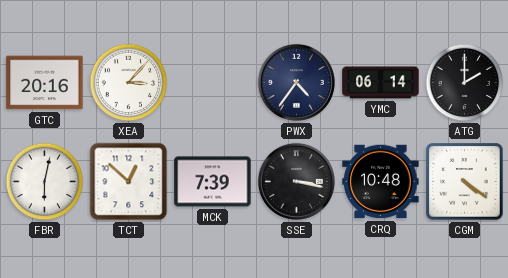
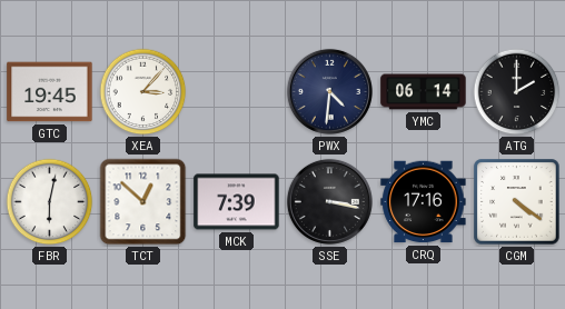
GTC: 20:16 -> 19:45
PWX: 4:36 -> 4:31
CRQ: 10:48 -> 17:16
